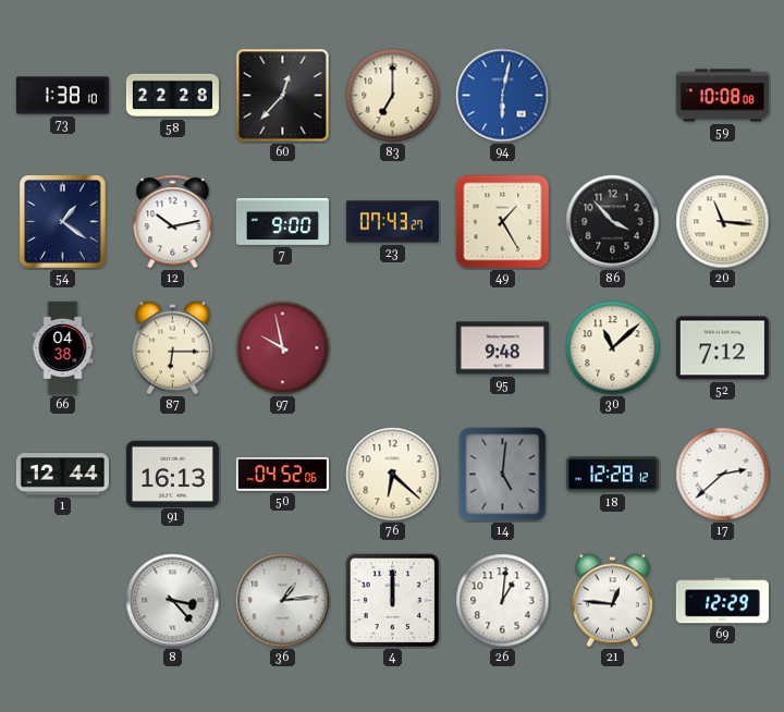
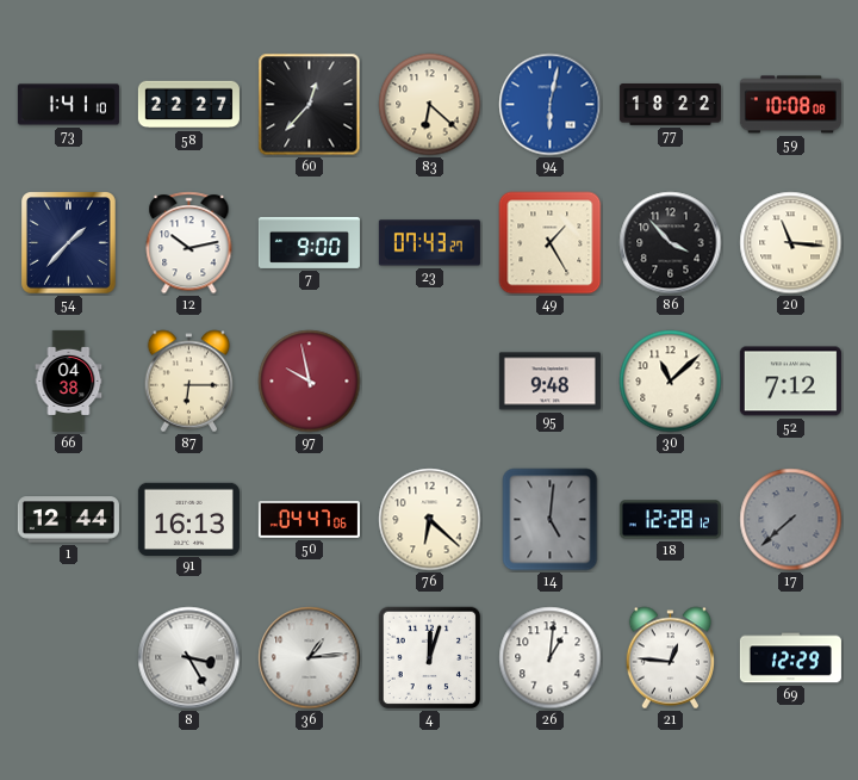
73: 1:38 -> 1:41
58: 22:28 -> 22:27
83: 7:00 -> 6:22
77: none -> 18:22
54: 1:21 -> 1:37
50: 04:52 -> 04:47
17: 2:38 -> 7:38
17 dial: white -> grey
8: 3:23 -> 3:25
4: 12:00 -> 12:03
